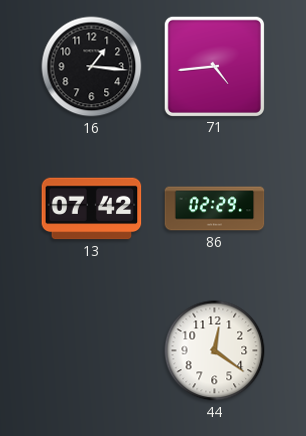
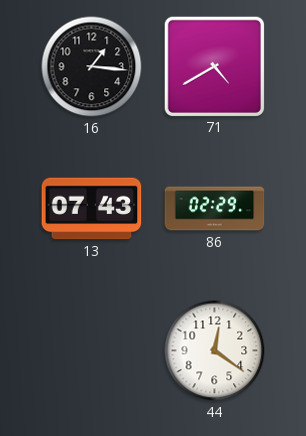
71: 4:44 -> 4:40
13: 07:42 -> 07:43
